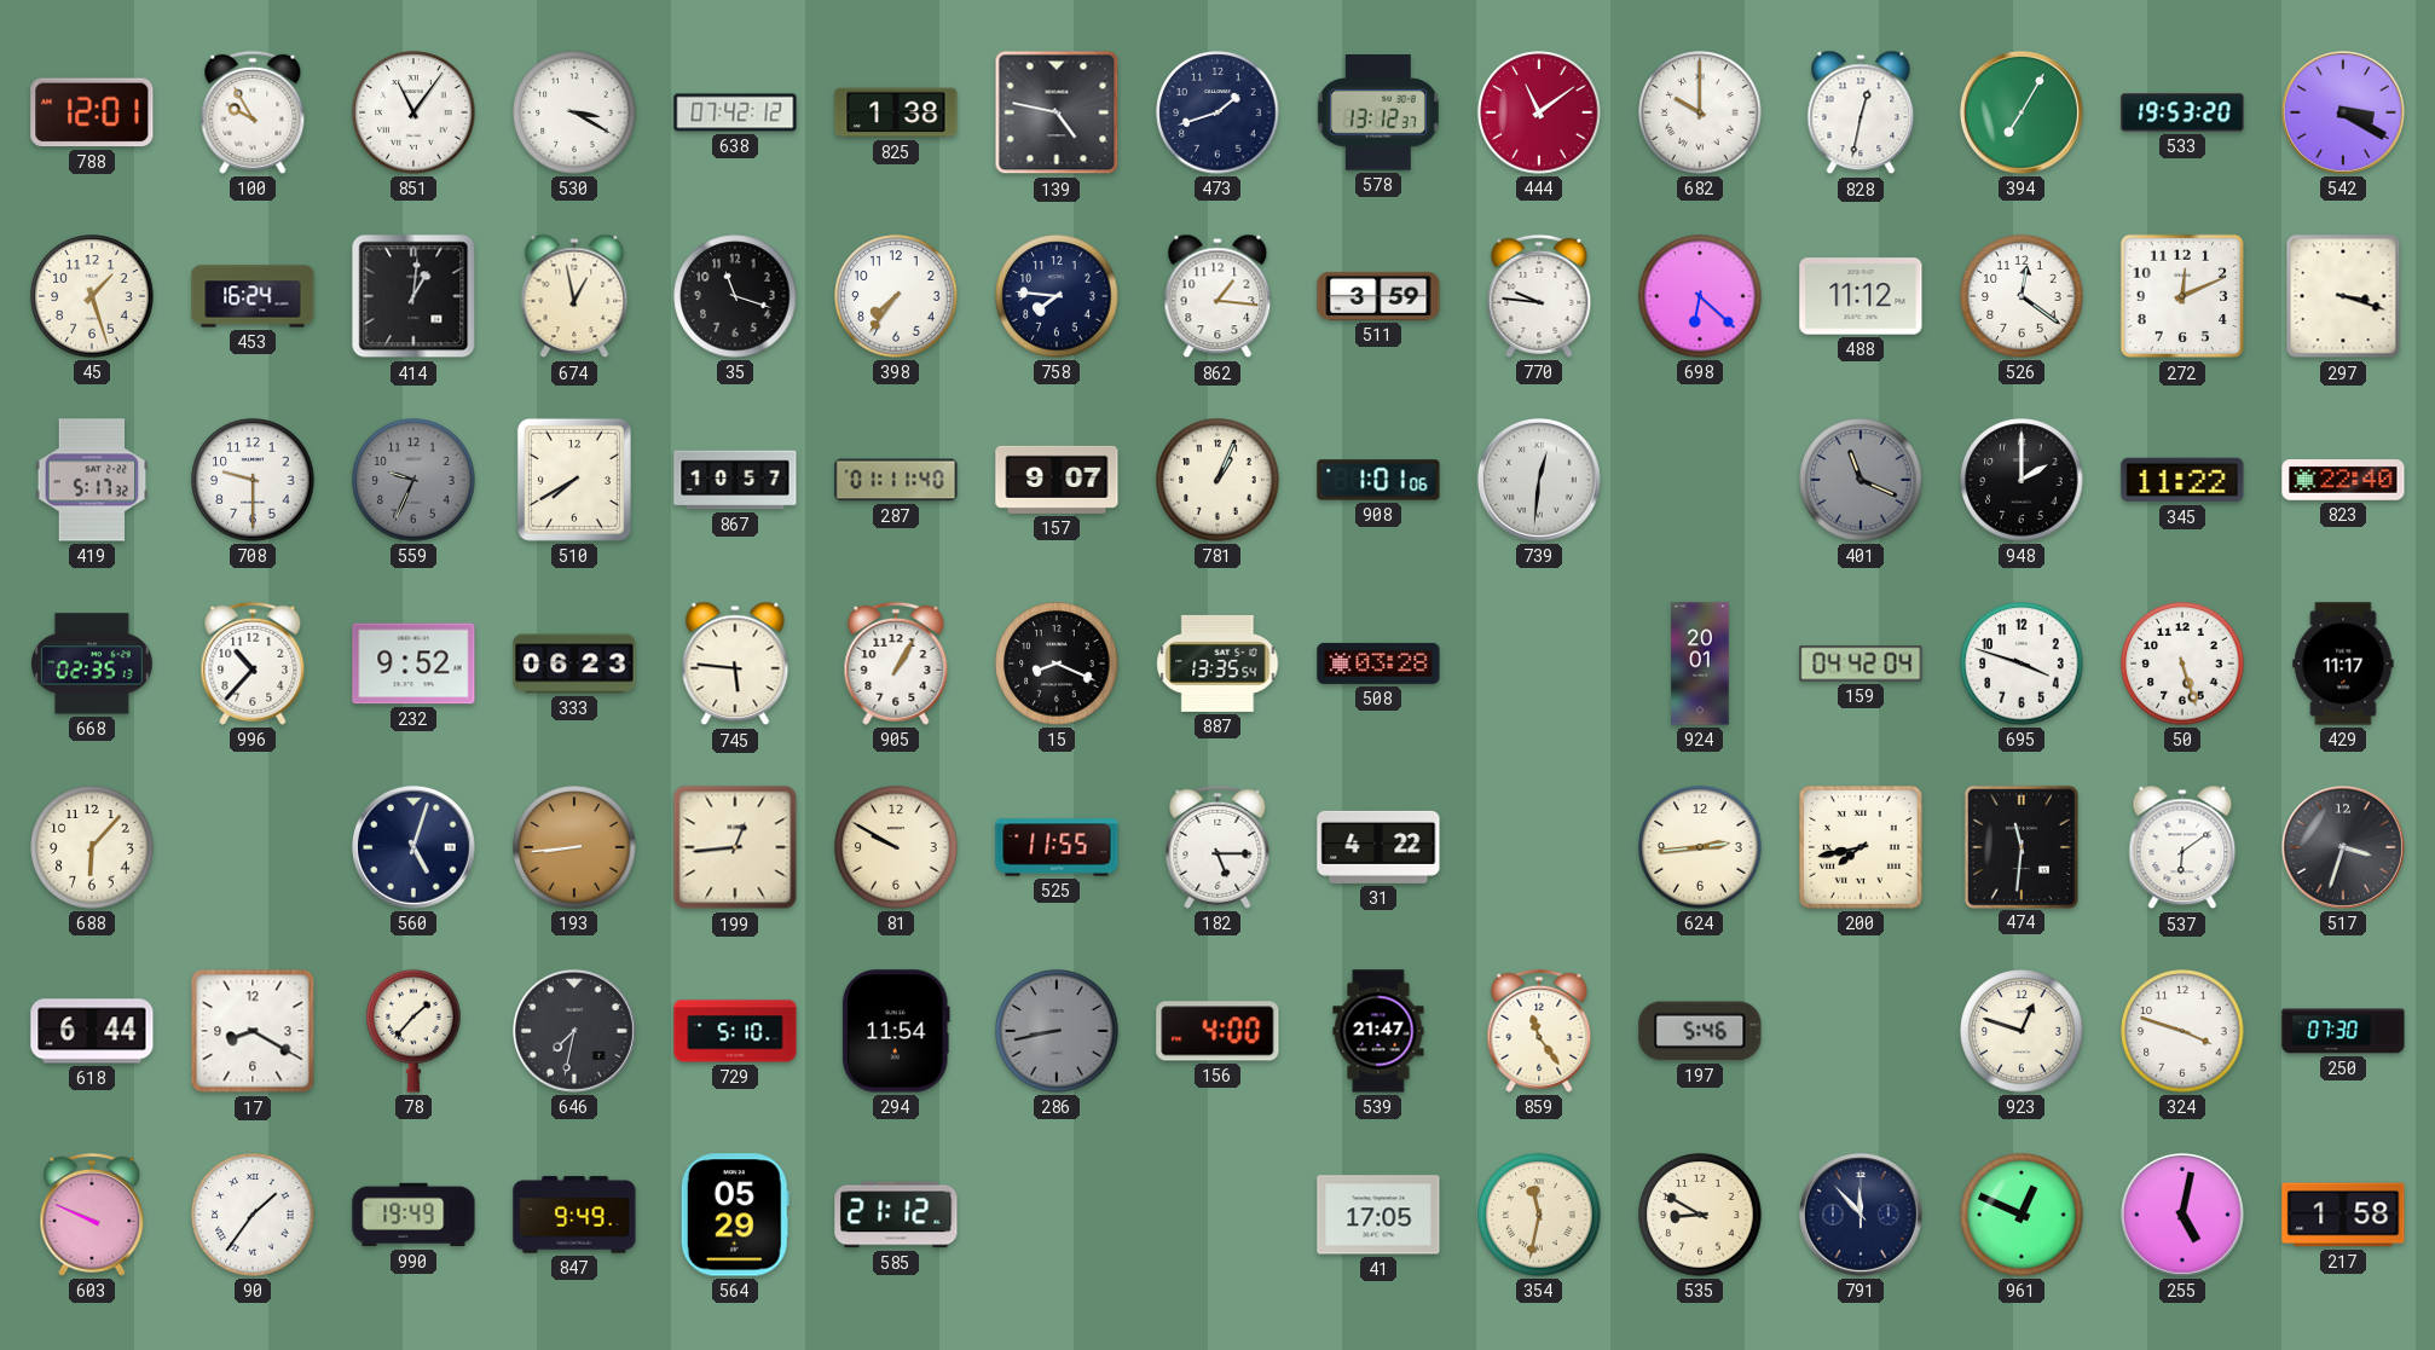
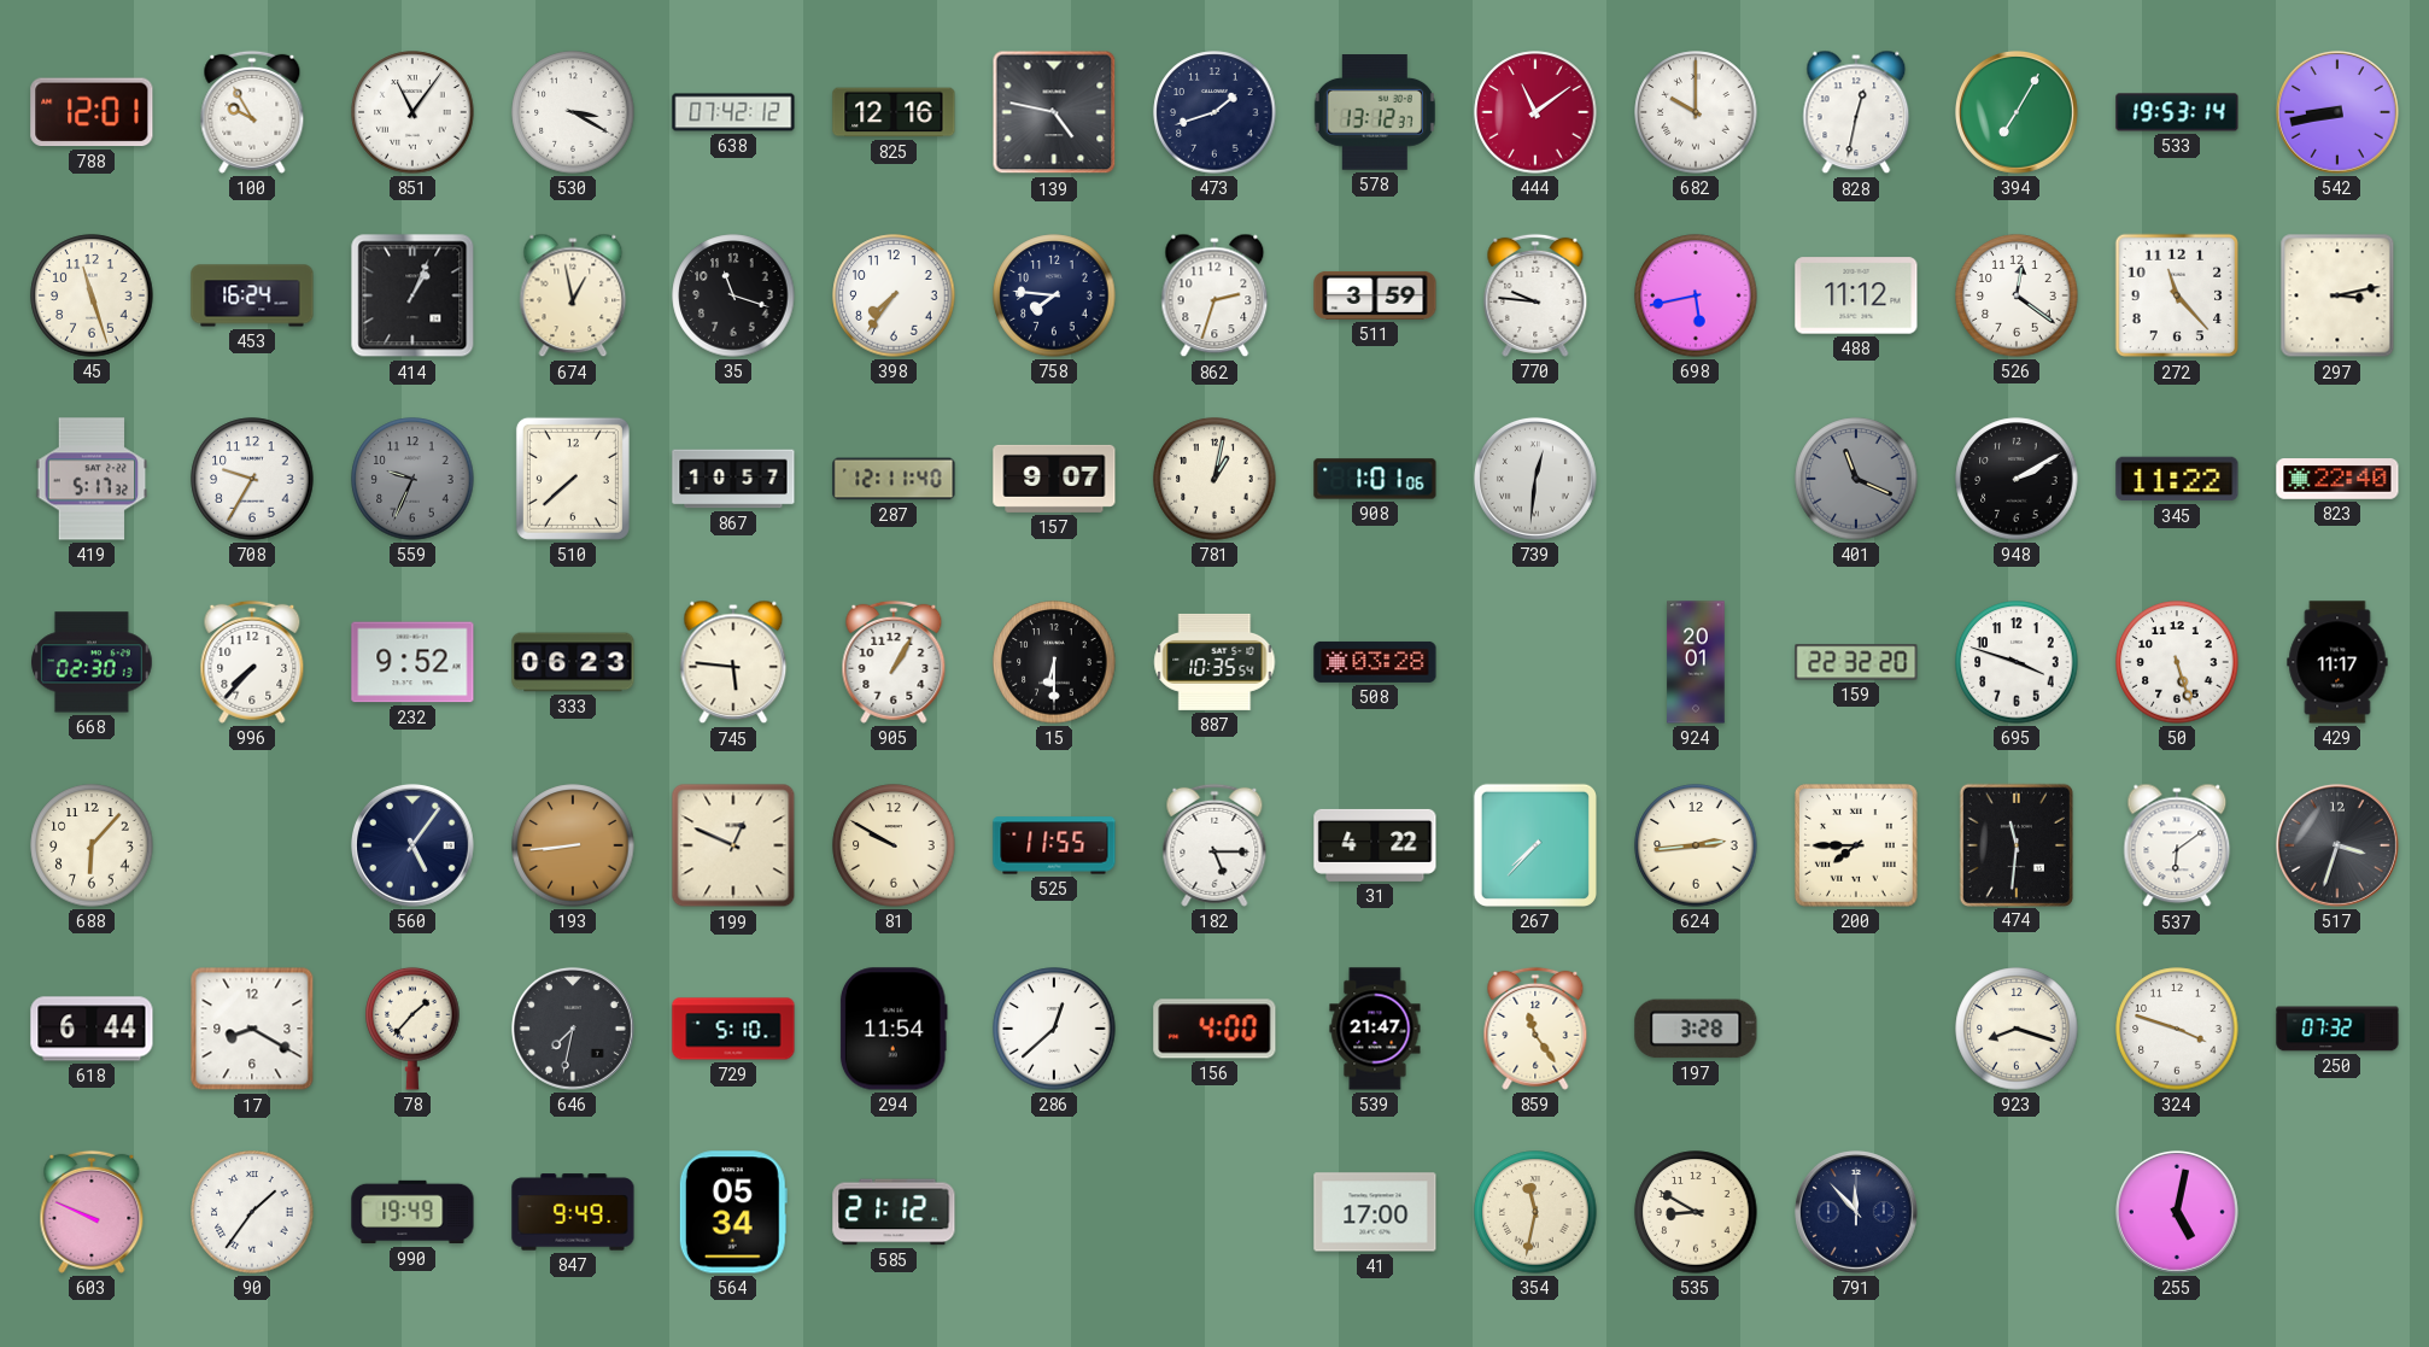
825: 1:38 -> 12:16
533: 19:53:20 -> 19:53:14
542: 3:20 -> 8:43
45: 1:27 -> 11:27
414: 1:01 -> 1:04
862: 1:16 -> 2:33
698: 6:22 -> 5:43
272: 12:11 -> 11:23
297: 3:18 -> 3:13
708: 9:30 -> 9:35
510: 7:40 -> 7:38
287: 01:11 -> 12:11
781: 1:04 -> 1:02
948: 2:00 -> 2:10
668: 02:35 -> 02:30
996: 10:37 -> 7:37
15: 8:19 -> 6:30
887: 13:35 -> 10:35
159: 04:42 -> 22:32
560: 5:03 -> 5:06
199: 12:44 -> 12:49
267: none -> 7:37
200: 7:43 -> 7:45
286: 8:43 -> 12:38
286 dial: grey -> white
197: 5:46 -> 3:28
923: 12:48 -> 8:18
250: 07:30 -> 07:32
564: 05:29 -> 05:34
41: 17:05 -> 17:00
961: 12:49 -> none
217: 1:58 -> none
